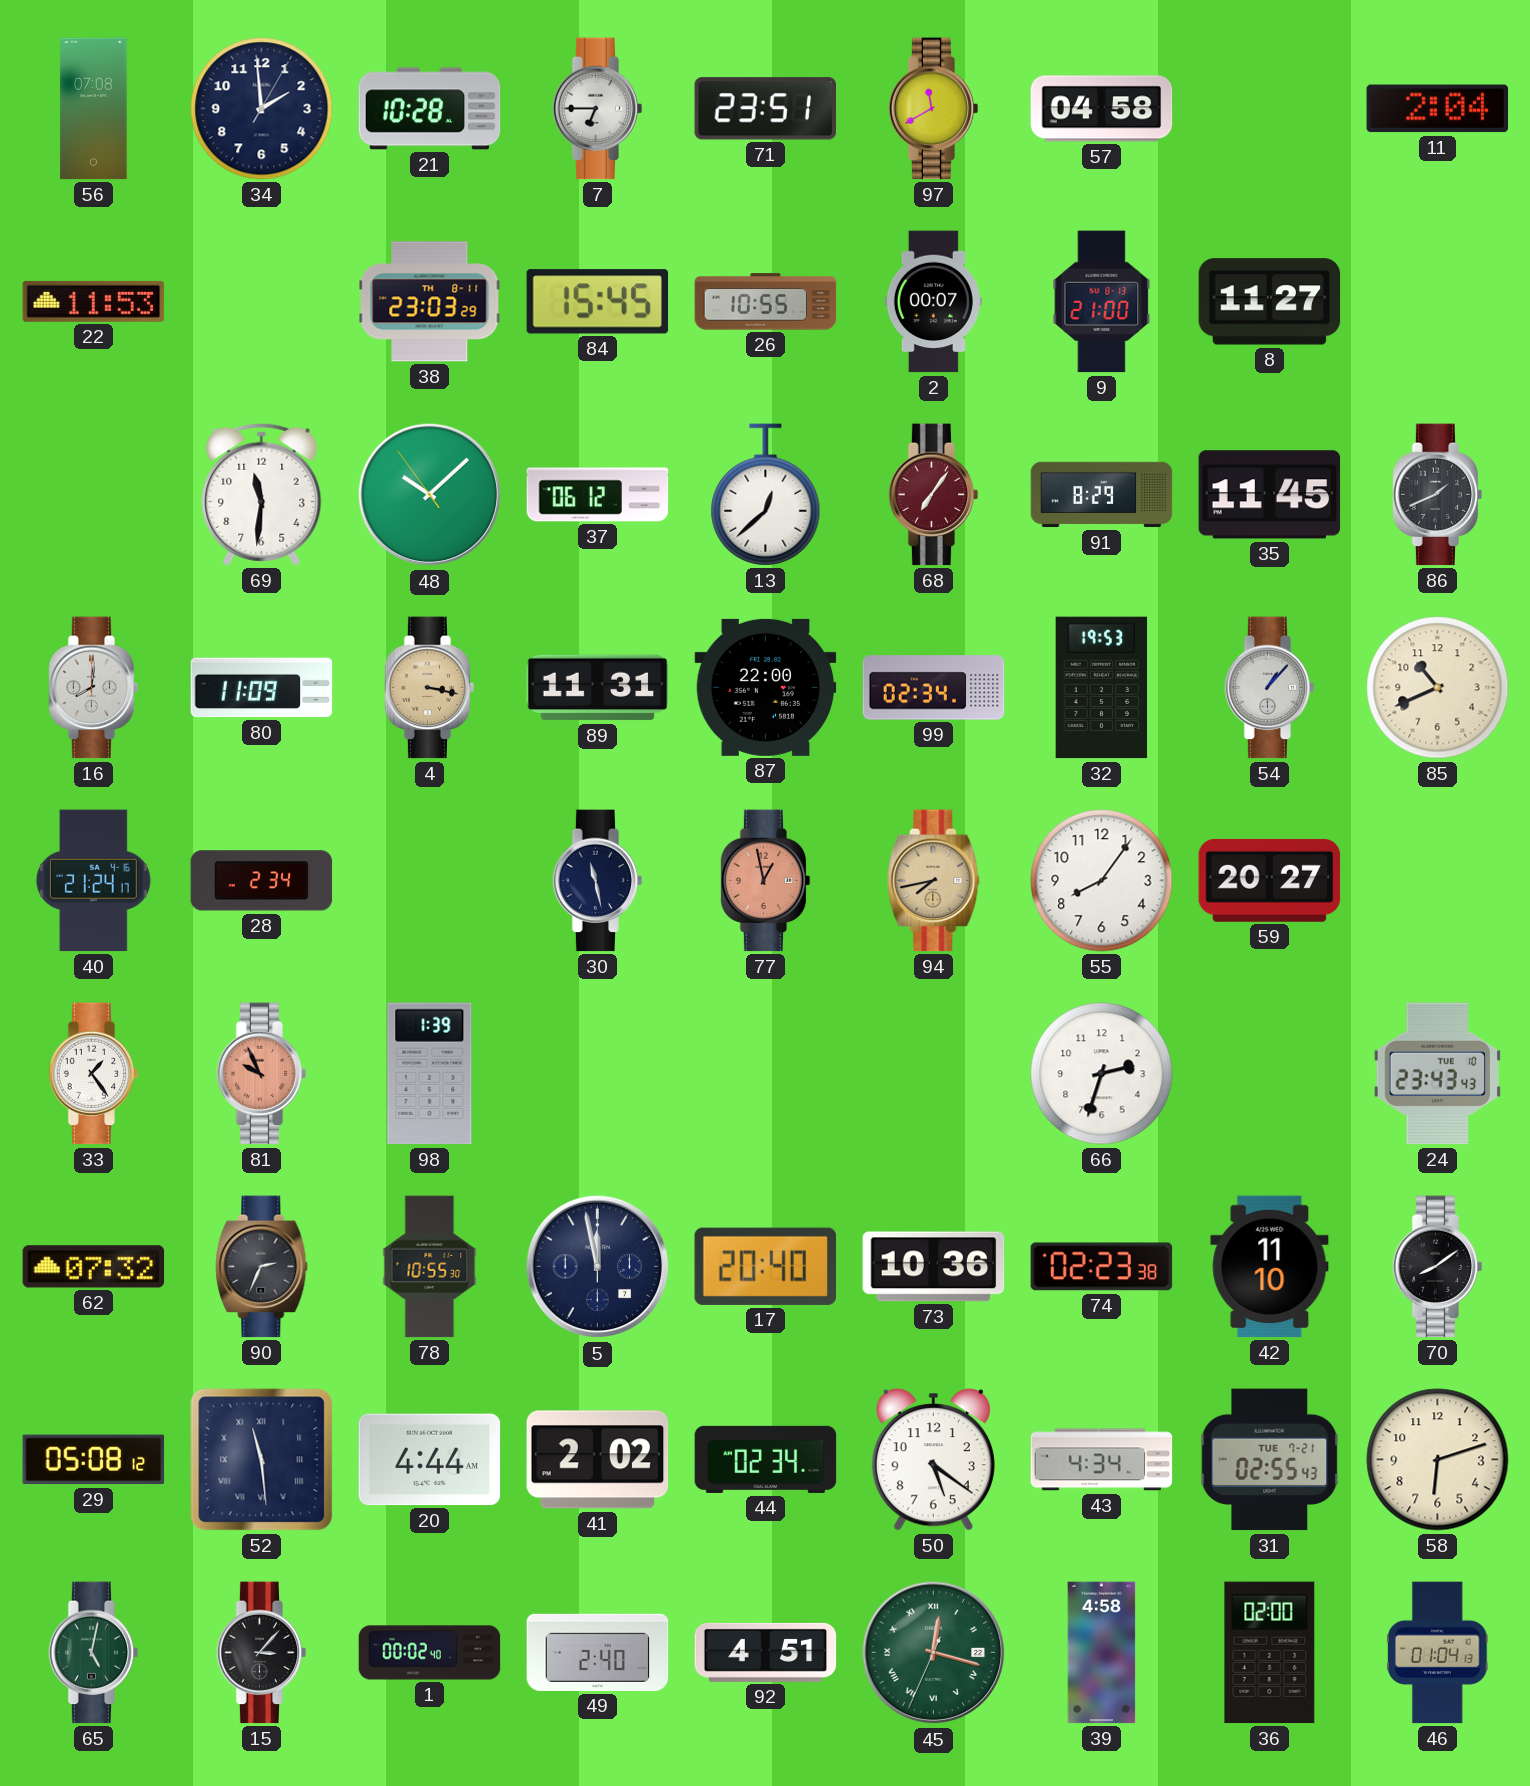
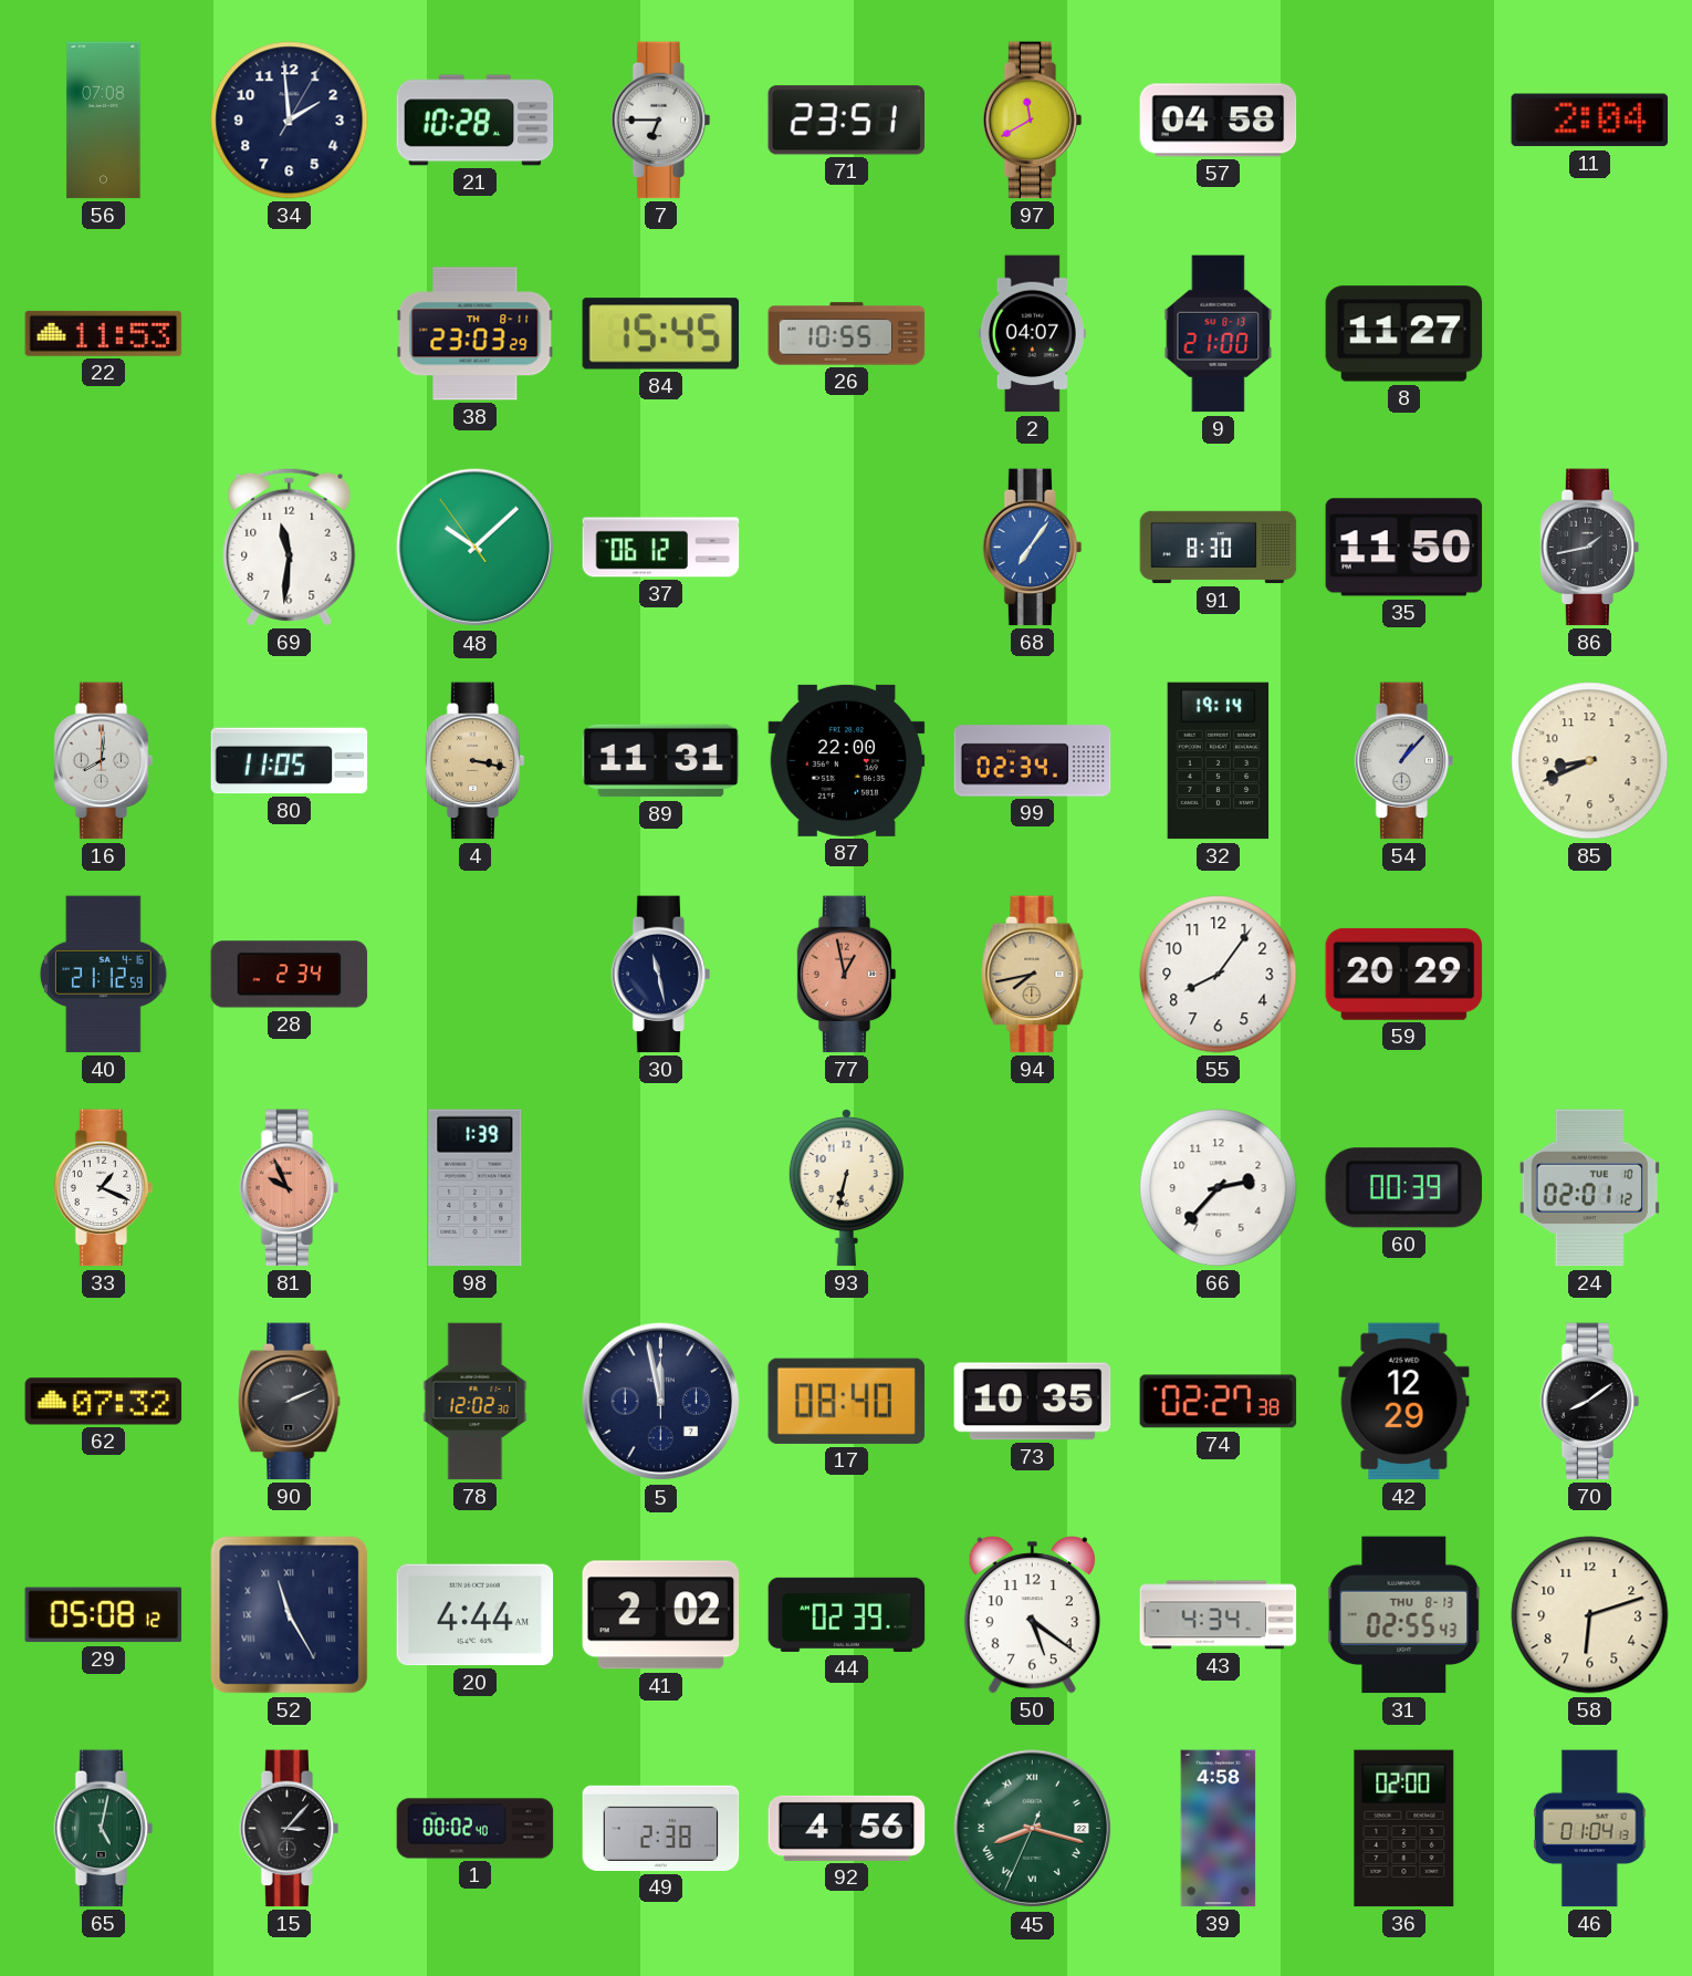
2: 00:07 -> 04:07
13: 12:38 -> none
68 dial: burgundy -> blue
91: 8:29 -> 8:30
35: 11:45 -> 11:50
86: 1:41 -> 1:43
80: 11:09 -> 11:05
32: 19:53 -> 19:14
85: 10:41 -> 8:41
40: 21:24 -> 21:12
59: 20:27 -> 20:29
33: 1:24 -> 1:19
93: none -> 6:32
66: 2:33 -> 2:37
60: none -> 00:39
24: 23:43 -> 02:01
90: 2:34 -> 2:11
78: 10:55 -> 12:02
17: 20:40 -> 08:40
73: 10:36 -> 10:35
74: 02:23 -> 02:27
42: 11:10 -> 12:29
52: 11:29 -> 11:25
44: 02:34 -> 02:39
31 date: TUE 7-21 -> THU 8-13
49: 2:40 -> 2:38
92: 4:51 -> 4:56
45: 12:17 -> 8:17
